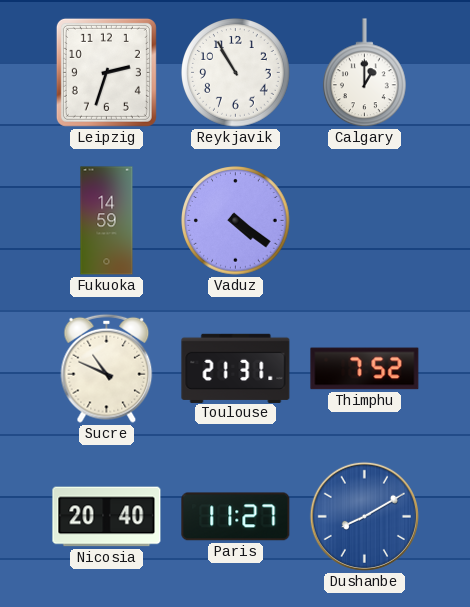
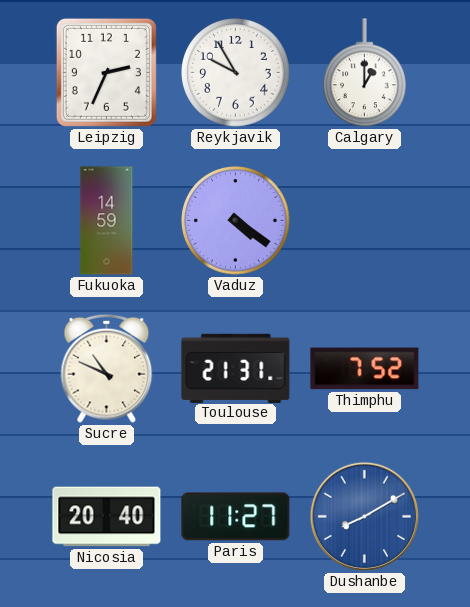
Leipzig: 2:33 -> 2:34
Reykjavik: 10:55 -> 9:55
